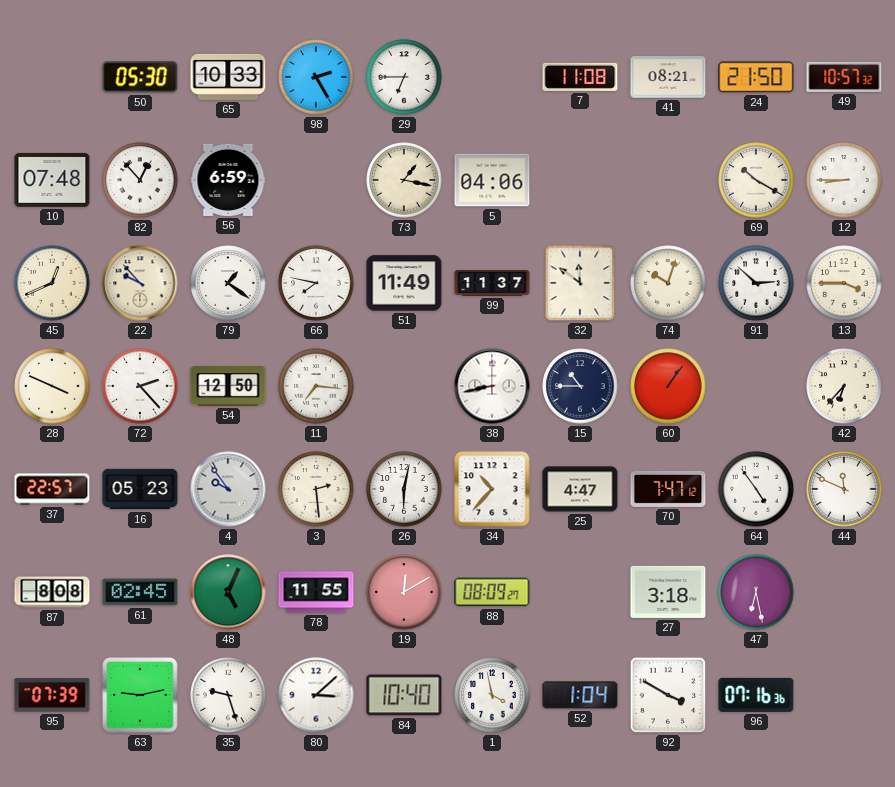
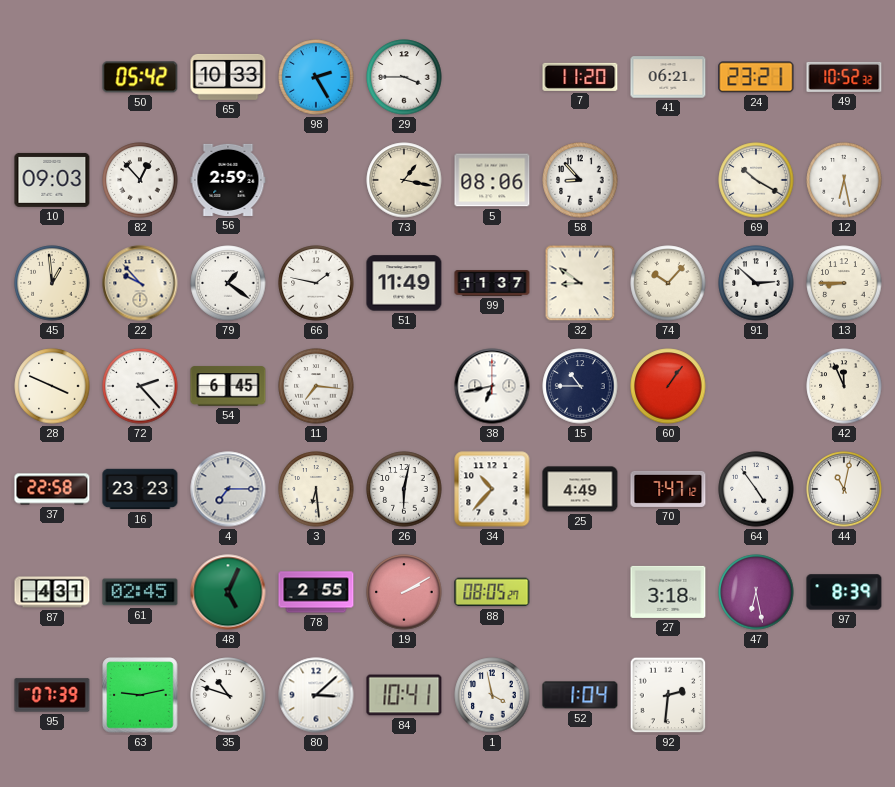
50: 05:30 -> 05:42
29: 6:45 -> 3:45
7: 11:08 -> 11:20
41: 08:21 -> 06:21
24: 21:50 -> 23:21
49: 10:57 -> 10:52
10: 07:48 -> 09:03
56: 6:59 -> 2:59
5: 04:06 -> 08:06
58: none -> 8:53
12: 8:45 -> 6:28
45: 12:41 -> 12:59
66: 7:47 -> 1:47
32: 11:51 -> 8:51
74: 10:03 -> 10:07
13: 3:45 -> 8:45
54: 12:50 -> 6:45
38: 8:43 -> 6:43
42: 6:37 -> 11:56
37: 22:57 -> 22:58
16: 05:23 -> 23:23
4: 9:54 -> 7:15
3: 2:29 -> 6:29
25: 4:47 -> 4:49
44: 11:49 -> 11:02
87: 8:08 -> 4:31
78: 11:55 -> 2:55
19: 12:10 -> 2:10
88: 08:09 -> 08:05
97: none -> 8:39
35: 9:27 -> 10:48
84: 10:40 -> 10:41
92: 3:50 -> 2:31
96: 07:16 -> none
